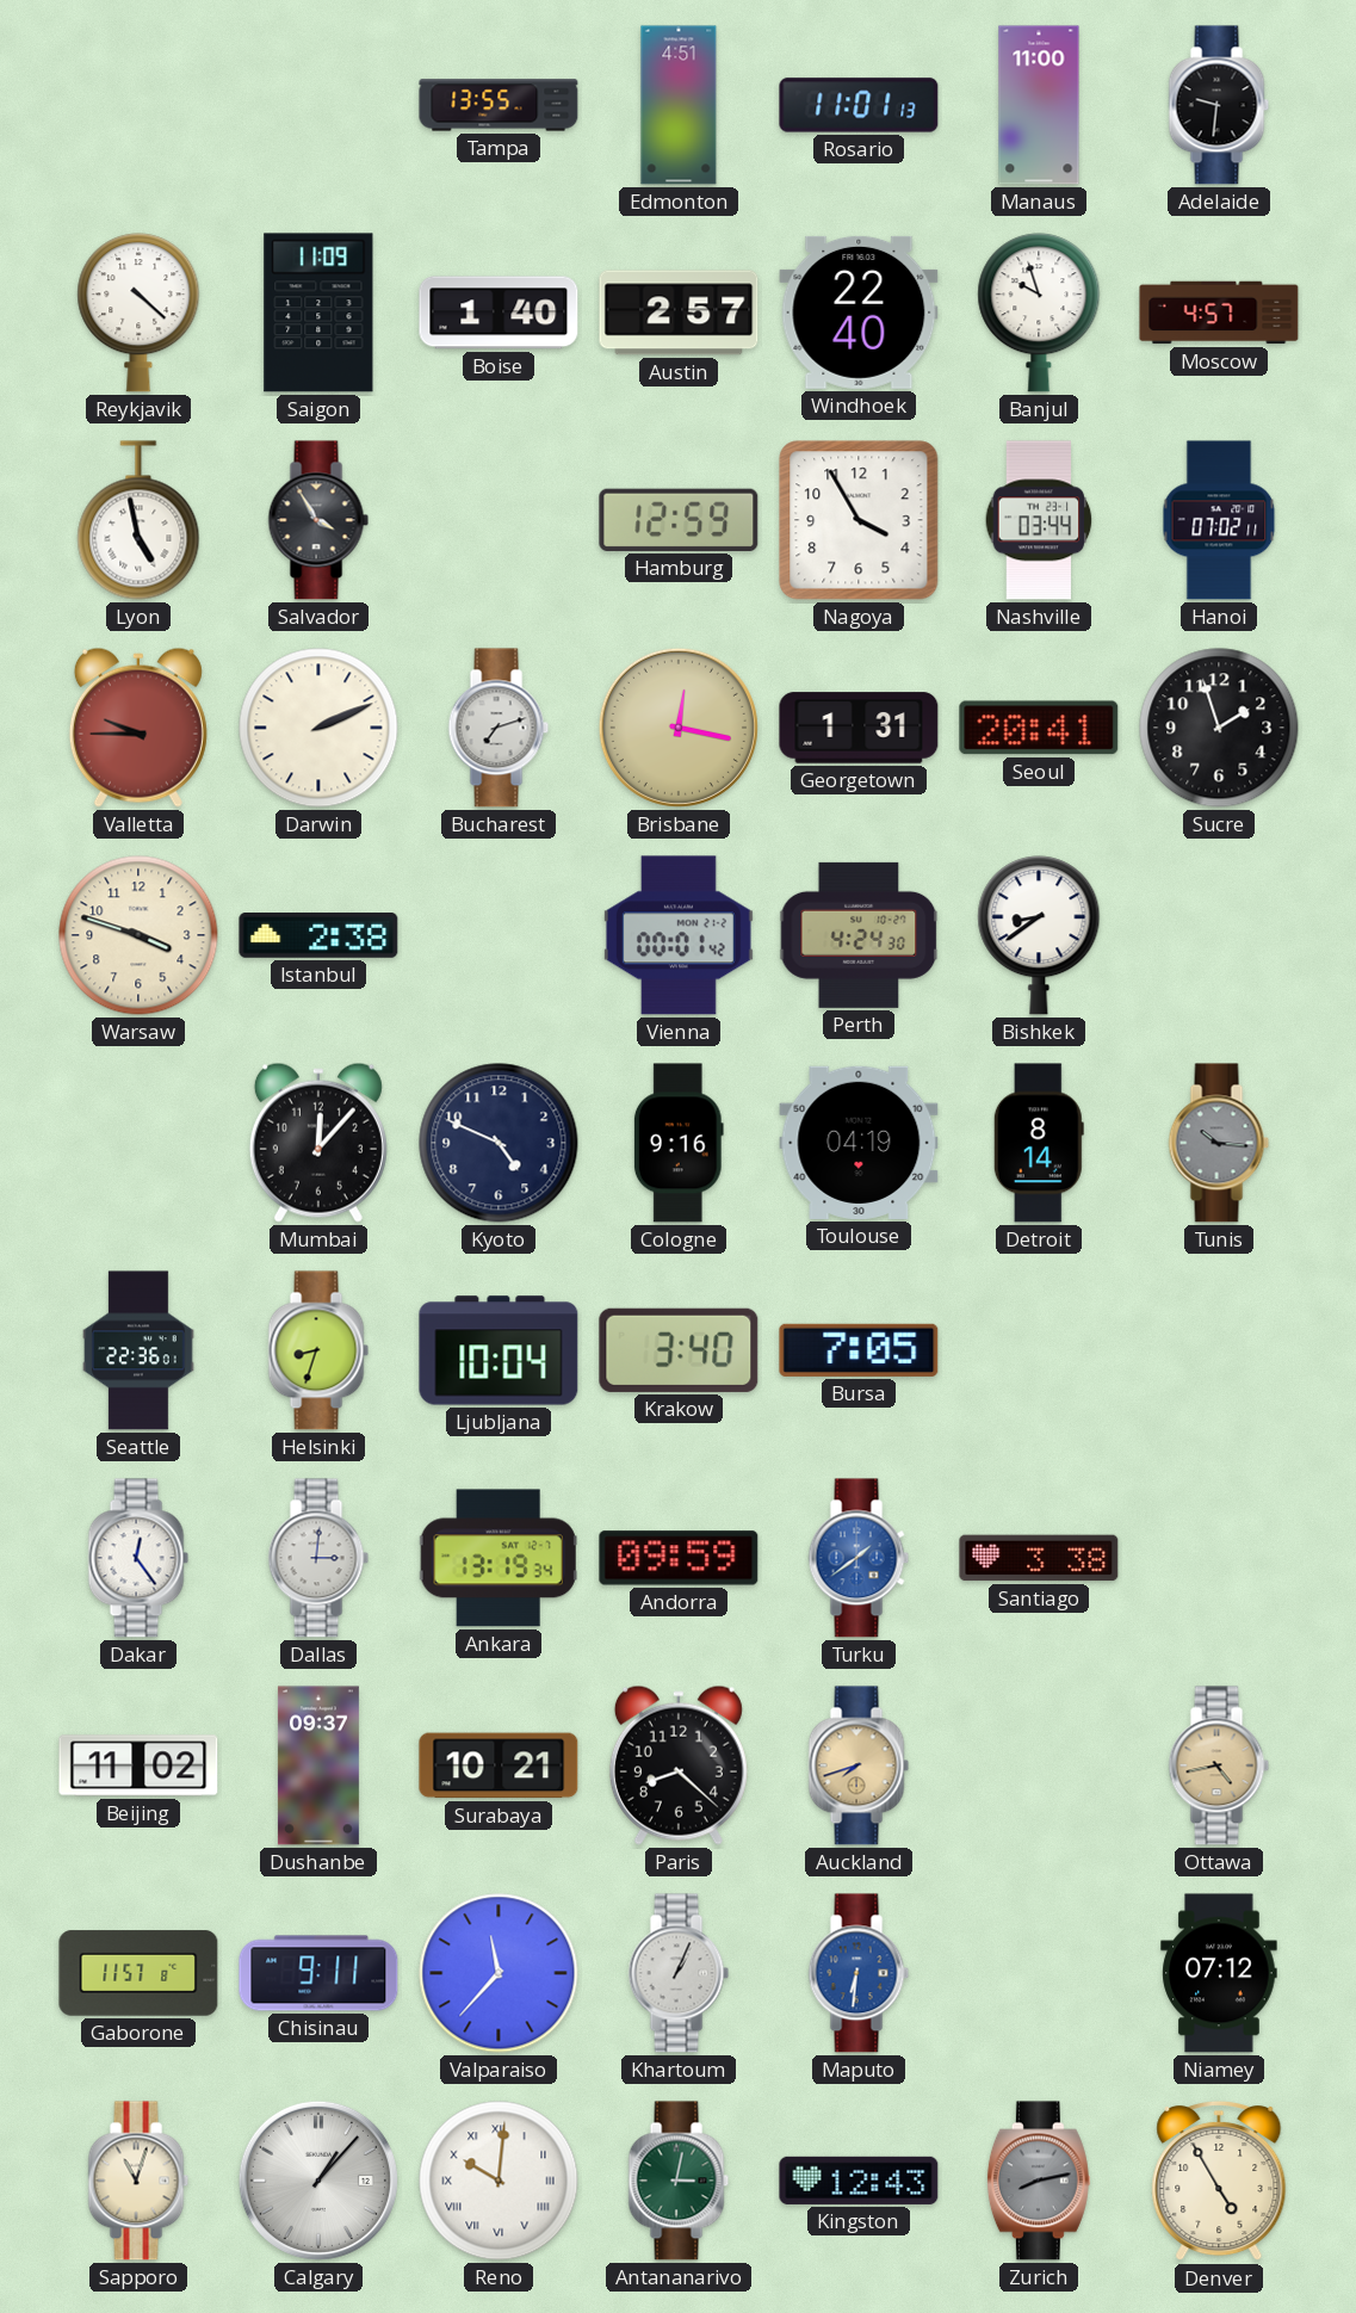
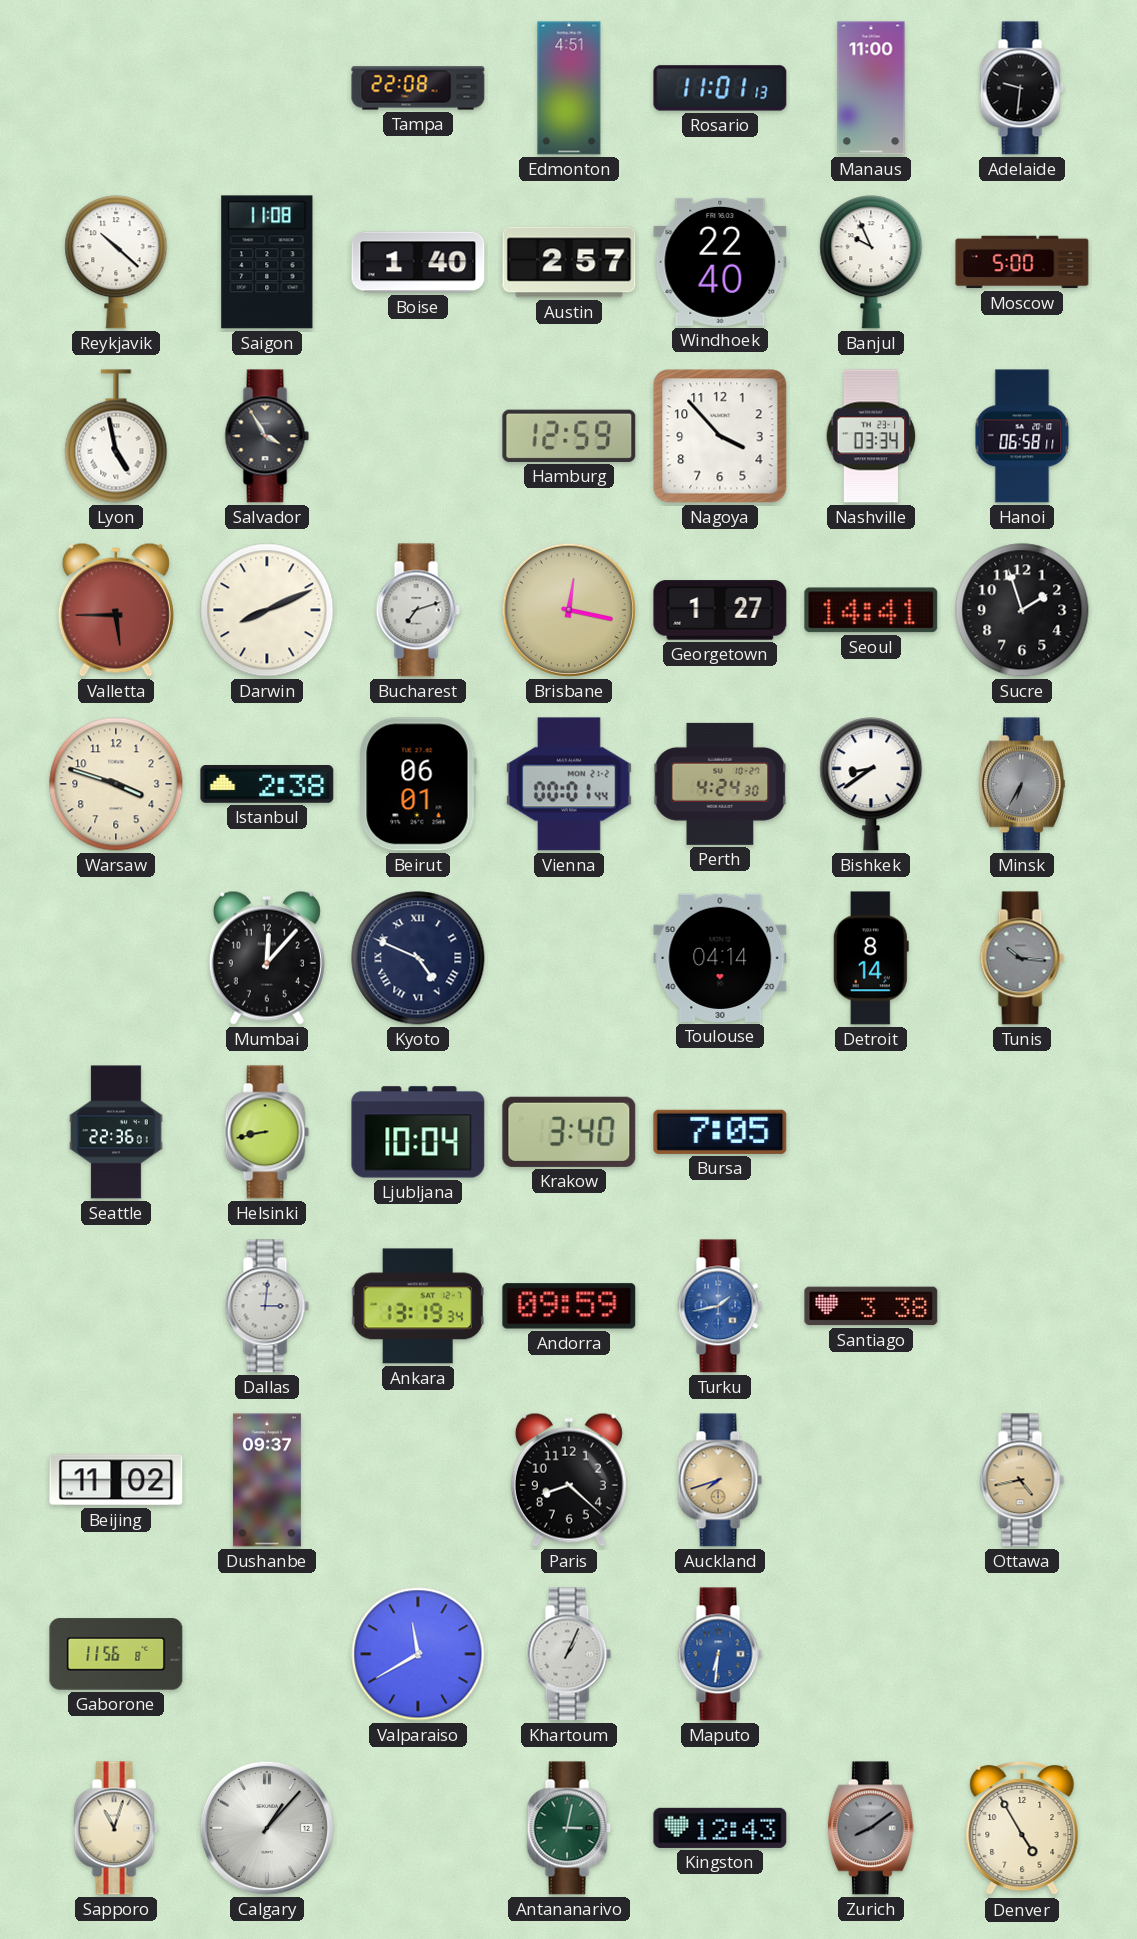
Tampa: 13:55 -> 22:08
Reykjavik: 4:22 -> 10:22
Saigon: 11:09 -> 11:08
Banjul: 9:57 -> 9:56
Moscow: 4:57 -> 5:00
Nagoya: 3:55 -> 3:53
Nashville: 03:44 -> 03:34
Hanoi: 07:02 -> 06:58
Valletta: 9:45 -> 5:45
Darwin: 2:11 -> 8:11
Georgetown: 1:31 -> 1:27
Seoul: 20:41 -> 14:41
Beirut: none -> 06:01
Vienna: 00:01:42 -> 00:01:44
Minsk: none -> 6:35
Kyoto numerals: Arabic -> Roman
Cologne: 9:16 -> none
Toulouse: 04:19 -> 04:14
Helsinki: 8:33 -> 8:43
Dakar: 12:24 -> none
Turku: 1:39 -> 1:43
Surabaya: 10:21 -> none
Gaborone: 11:57 -> 11:56
Chisinau: 9:11 -> none
Valparaiso: 11:37 -> 11:40
Niamey: 07:12 -> none
Reno: 10:01 -> none
Zurich: 8:13 -> 8:09
